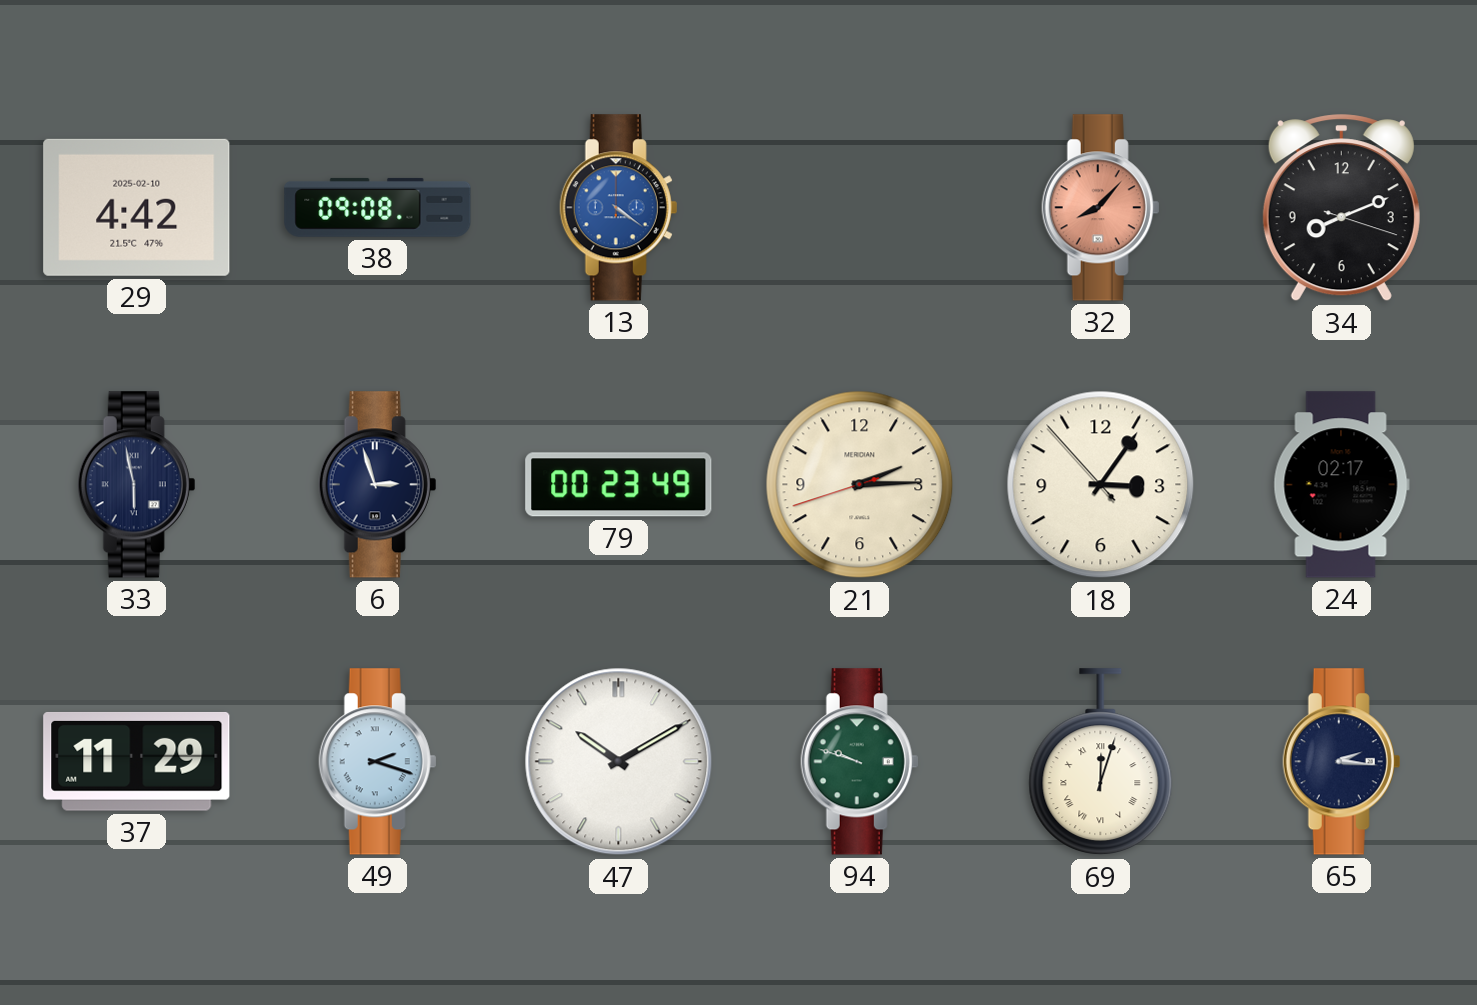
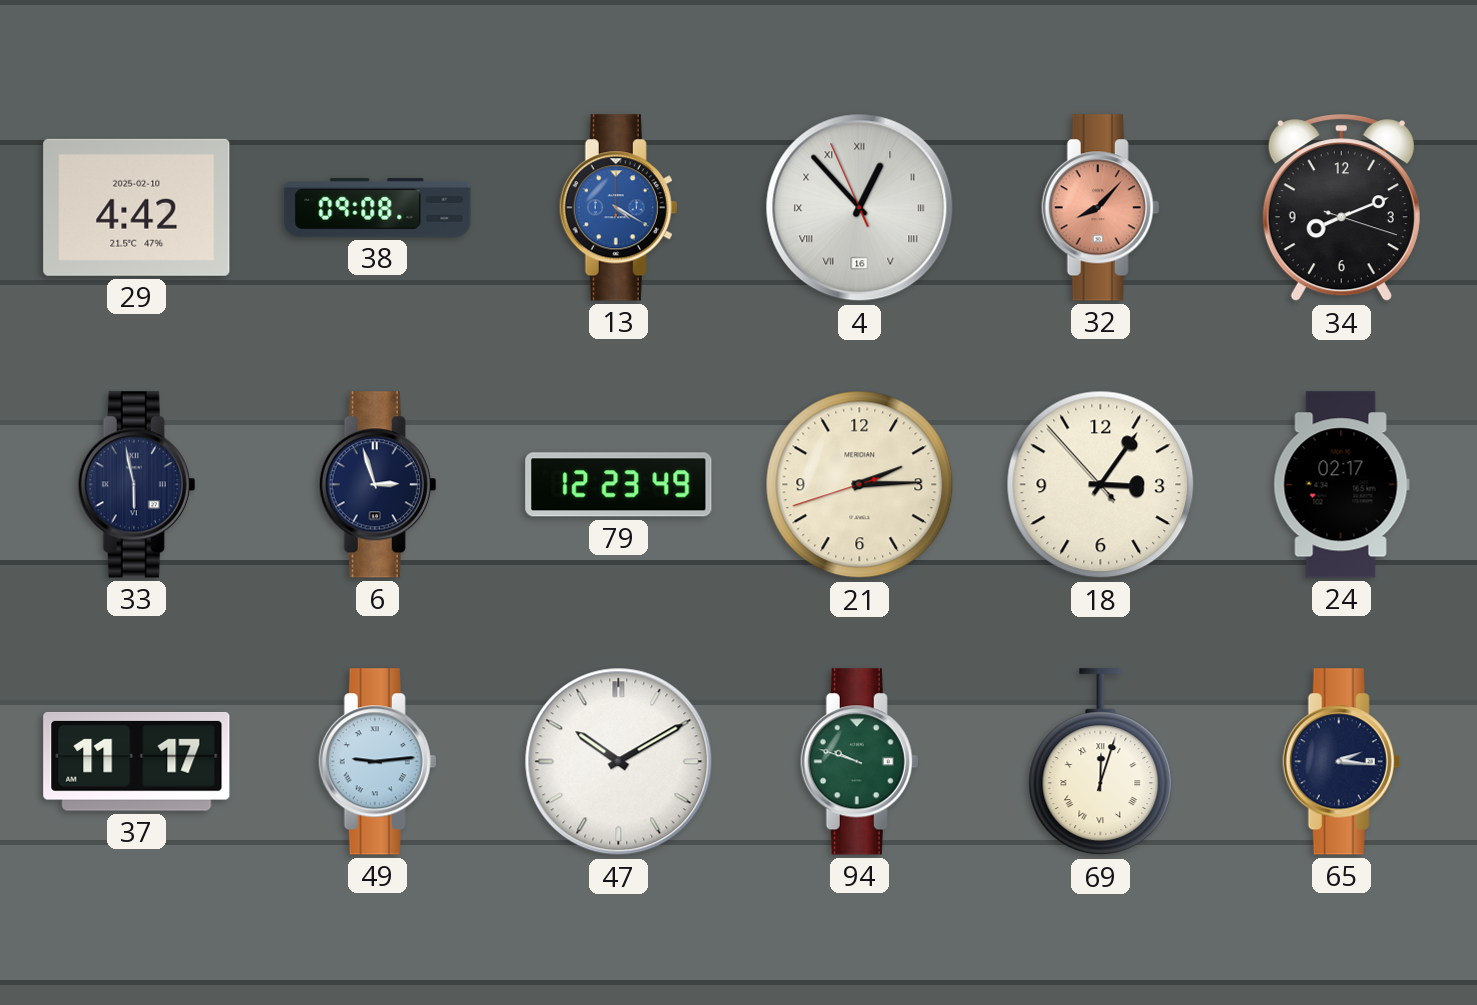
13: 4:21 -> 4:20
4: none -> 12:52
79: 00:23 -> 12:23
37: 11:29 -> 11:17
49: 2:18 -> 9:14
